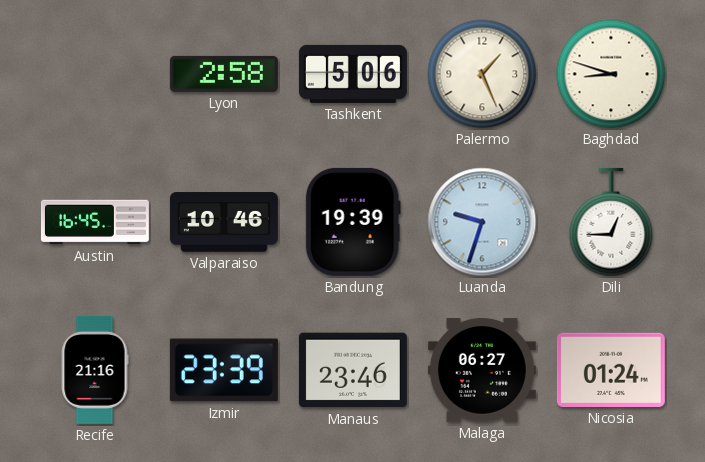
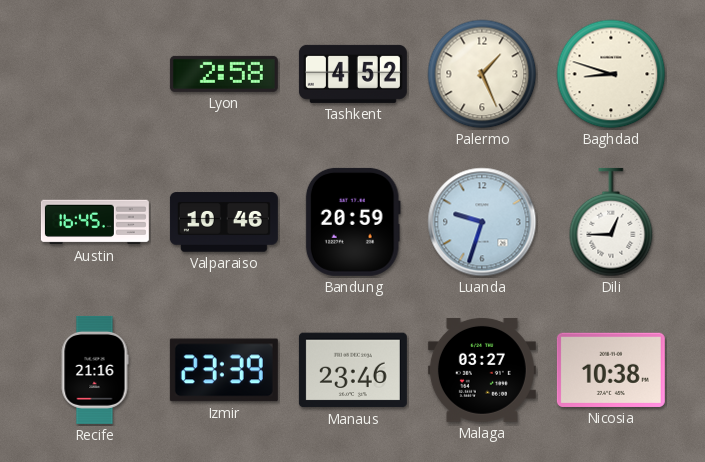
Tashkent: 5:06 -> 4:52
Bandung: 19:39 -> 20:59
Malaga: 06:27 -> 03:27
Nicosia: 01:24 -> 10:38
